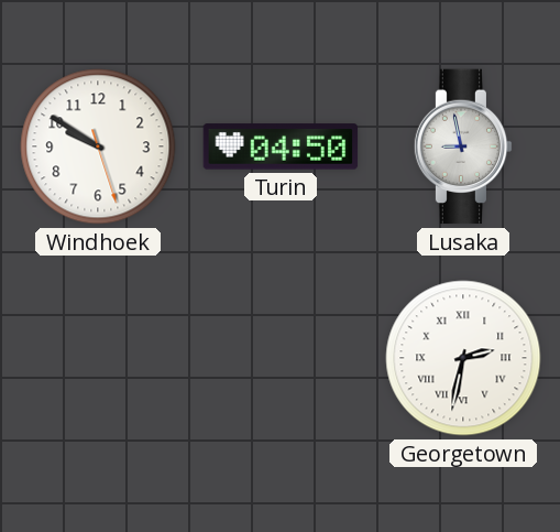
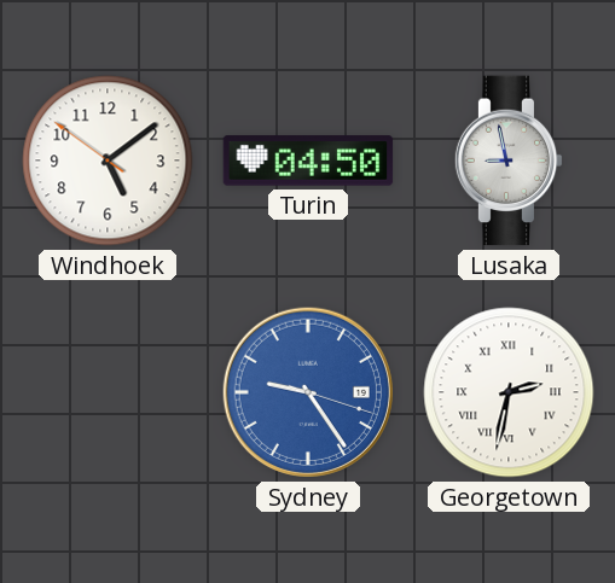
Windhoek: 9:50 -> 5:08
Sydney: none -> 9:24
